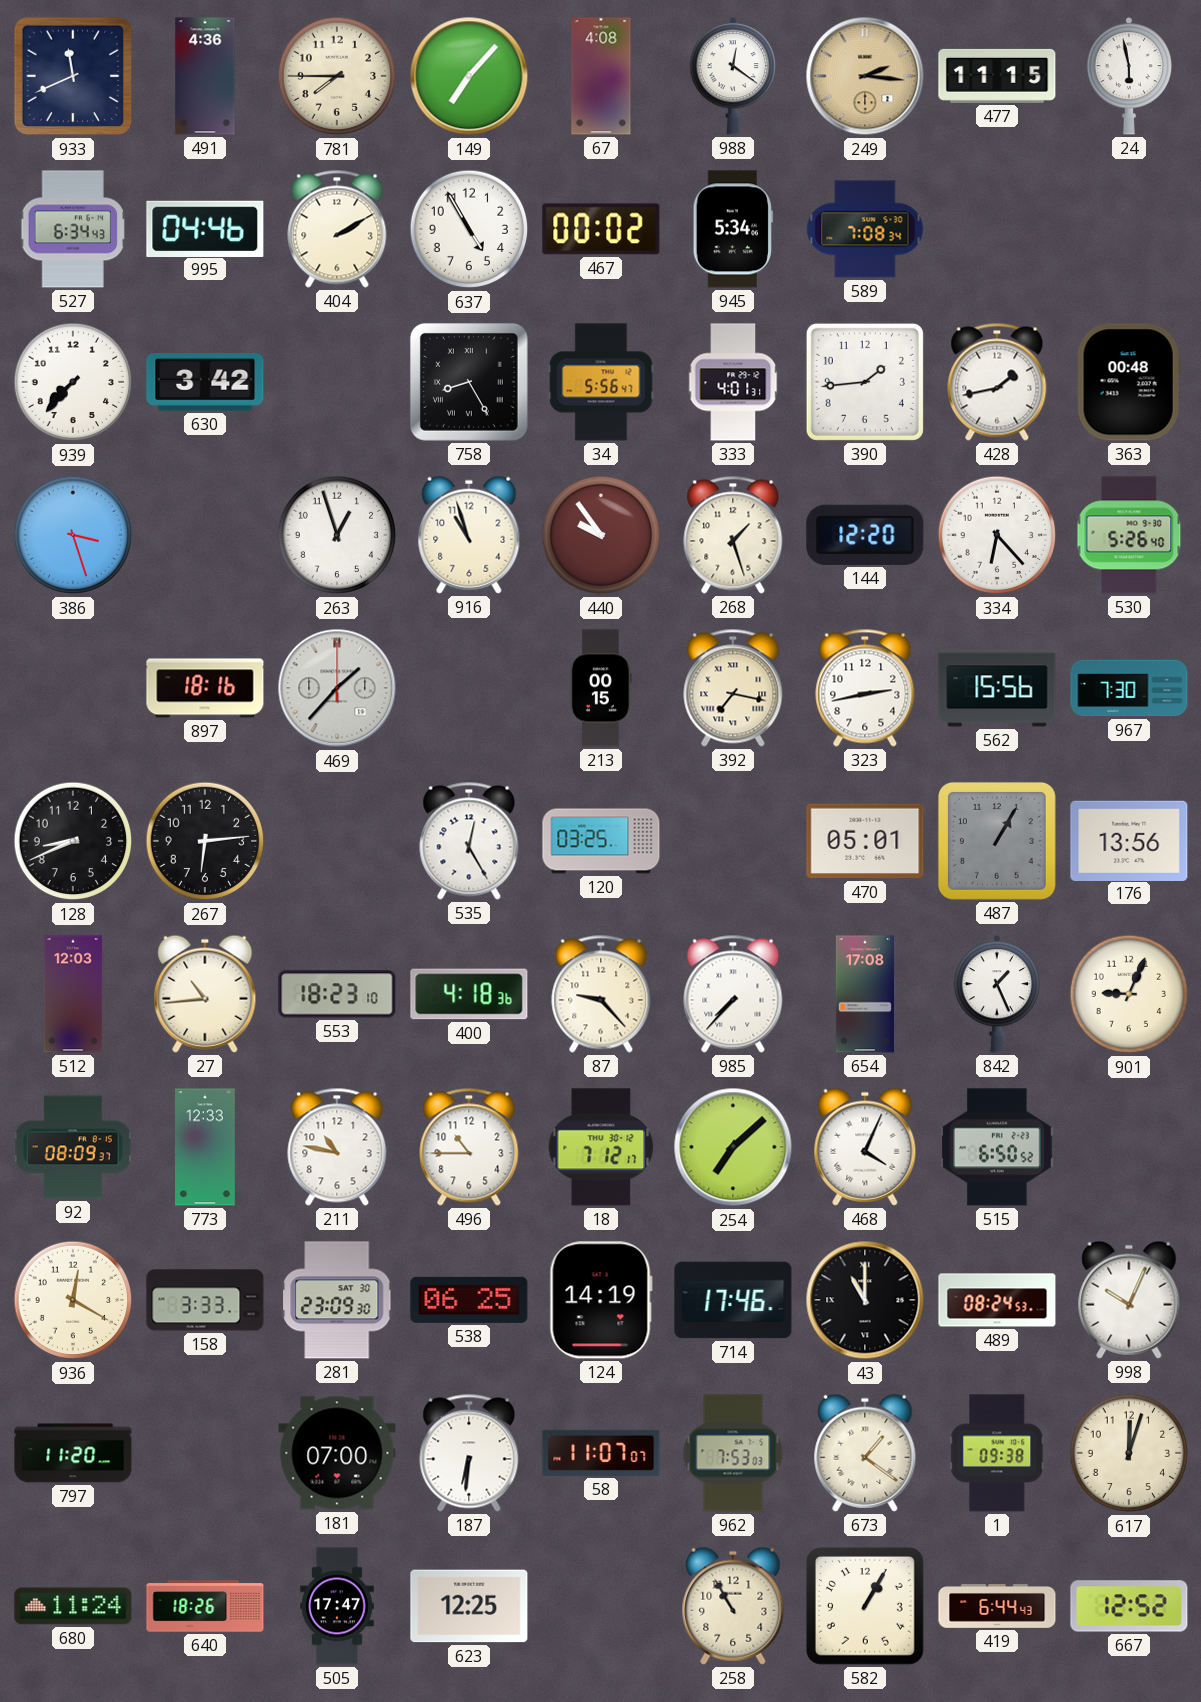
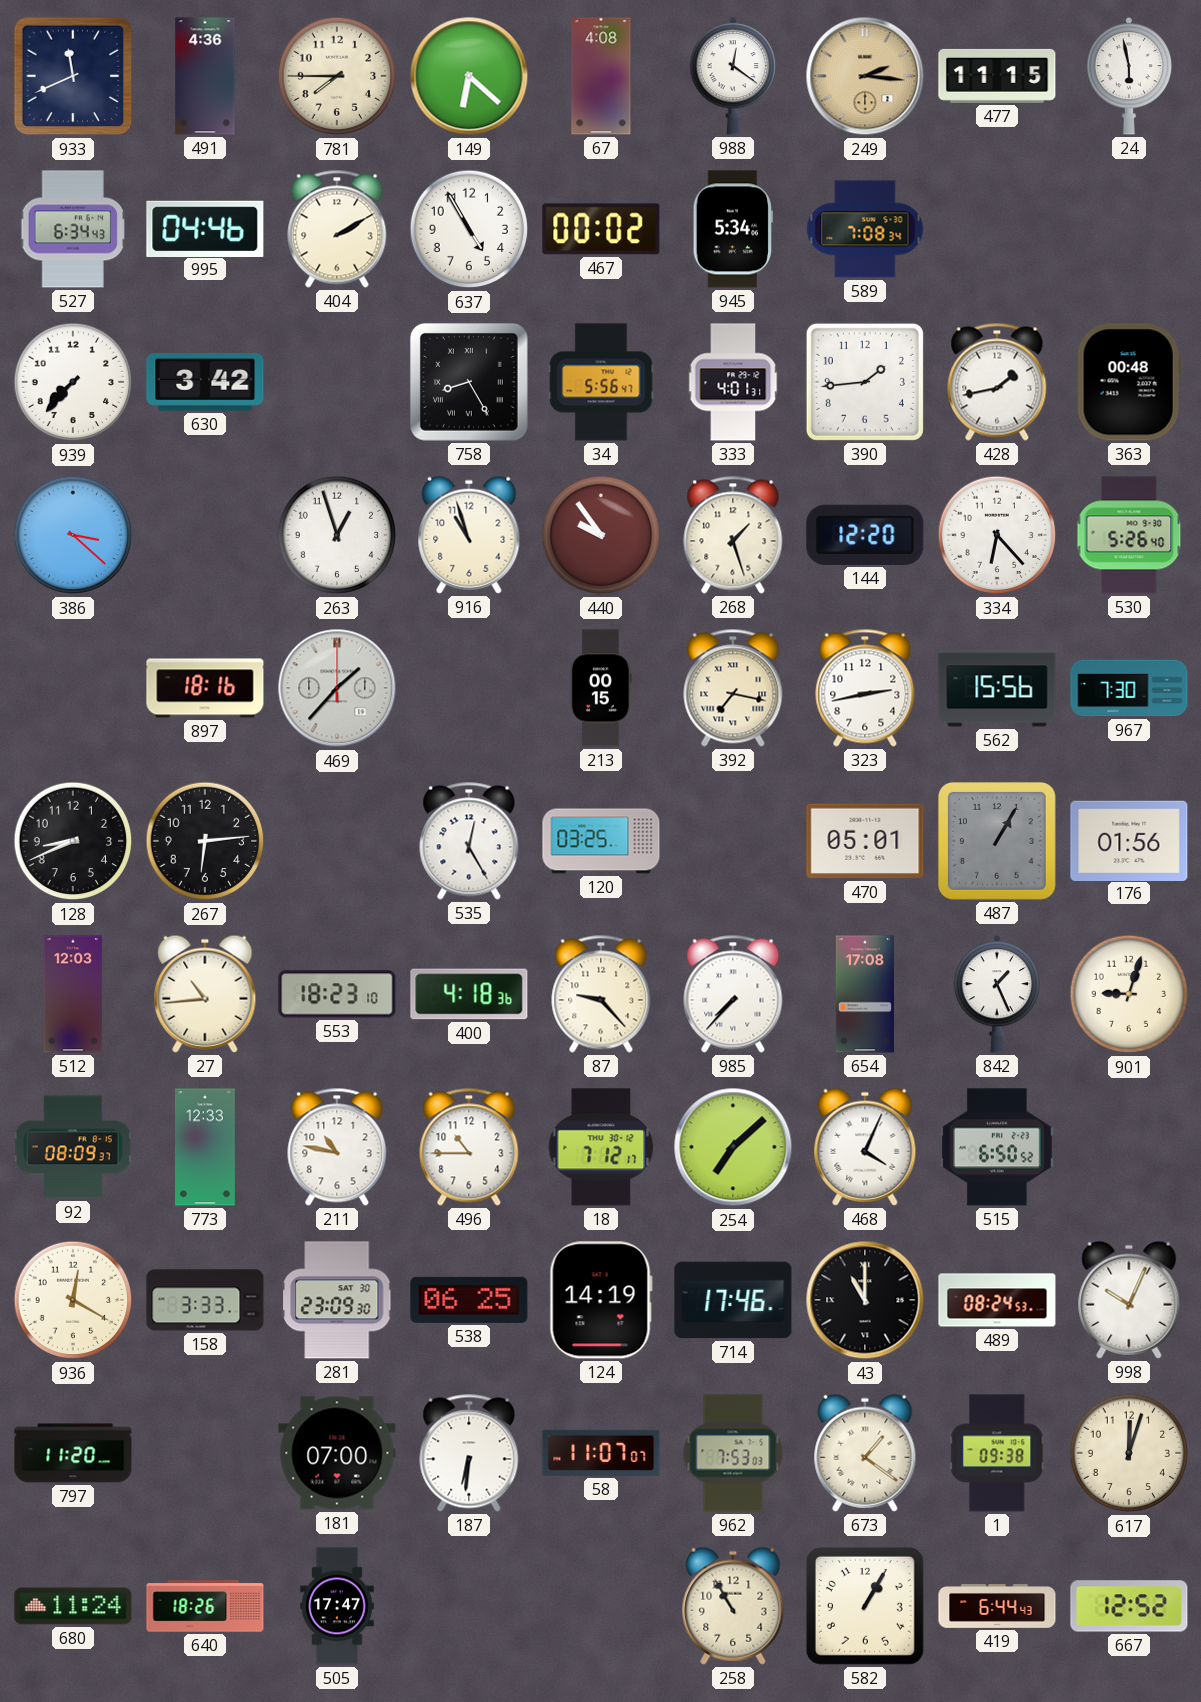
149: 7:07 -> 6:22
386: 3:27 -> 3:22
176: 13:56 -> 01:56
901: 9:04 -> 9:03
623: 12:25 -> none
